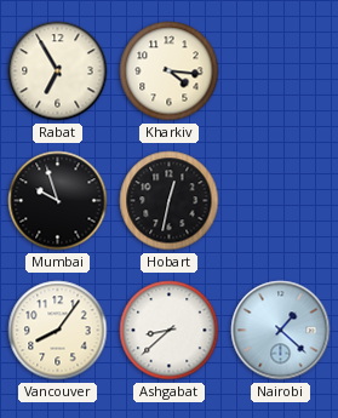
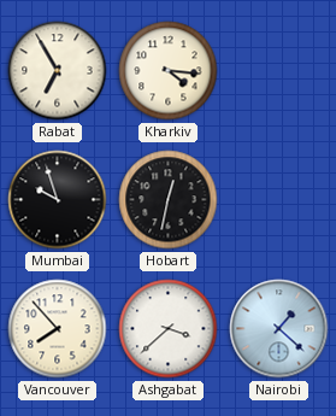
Vancouver: 8:06 -> 7:53
Ashgabat: 8:38 -> 3:38
